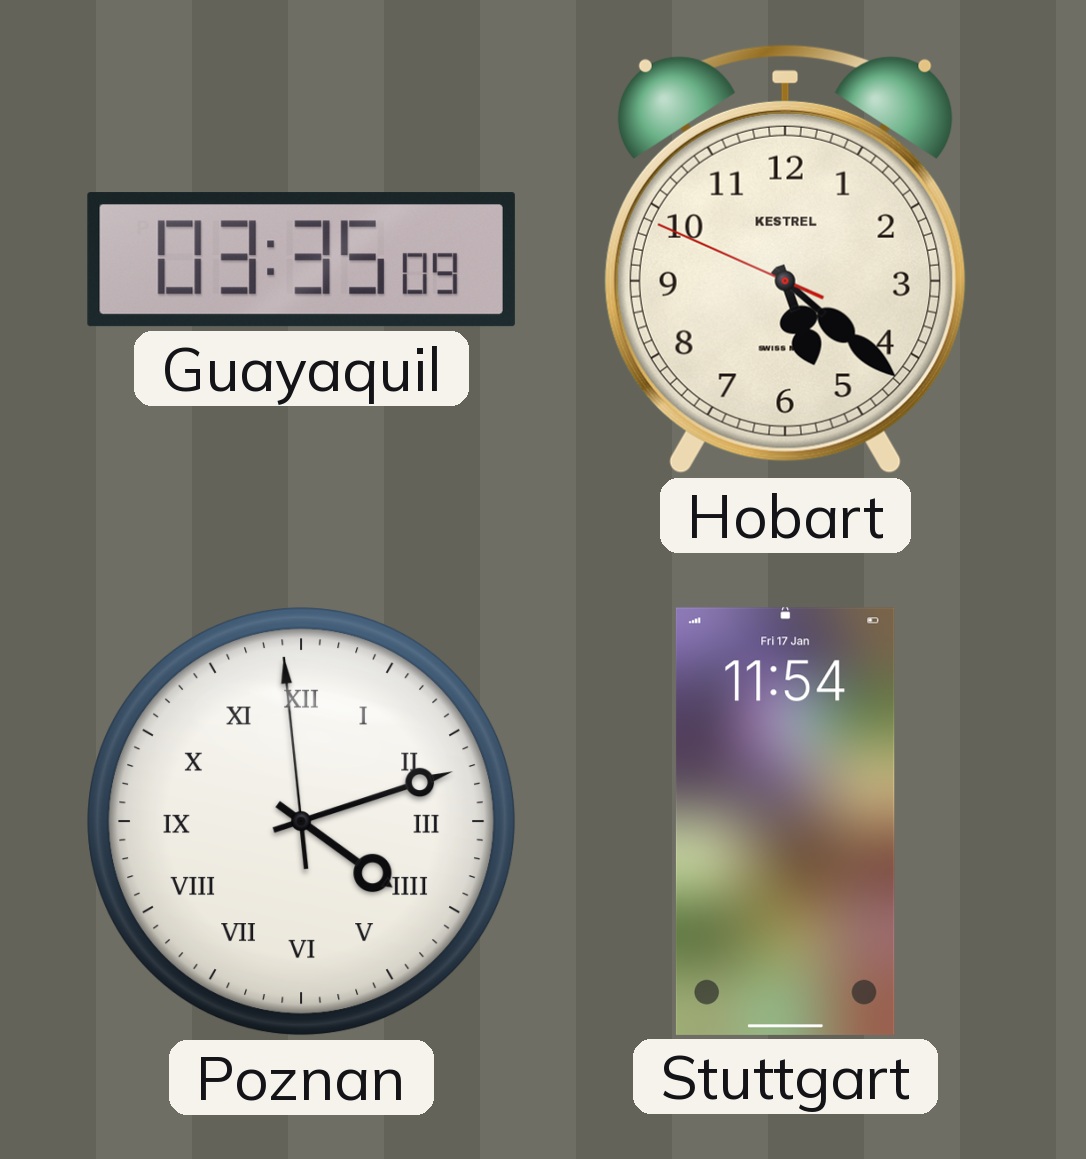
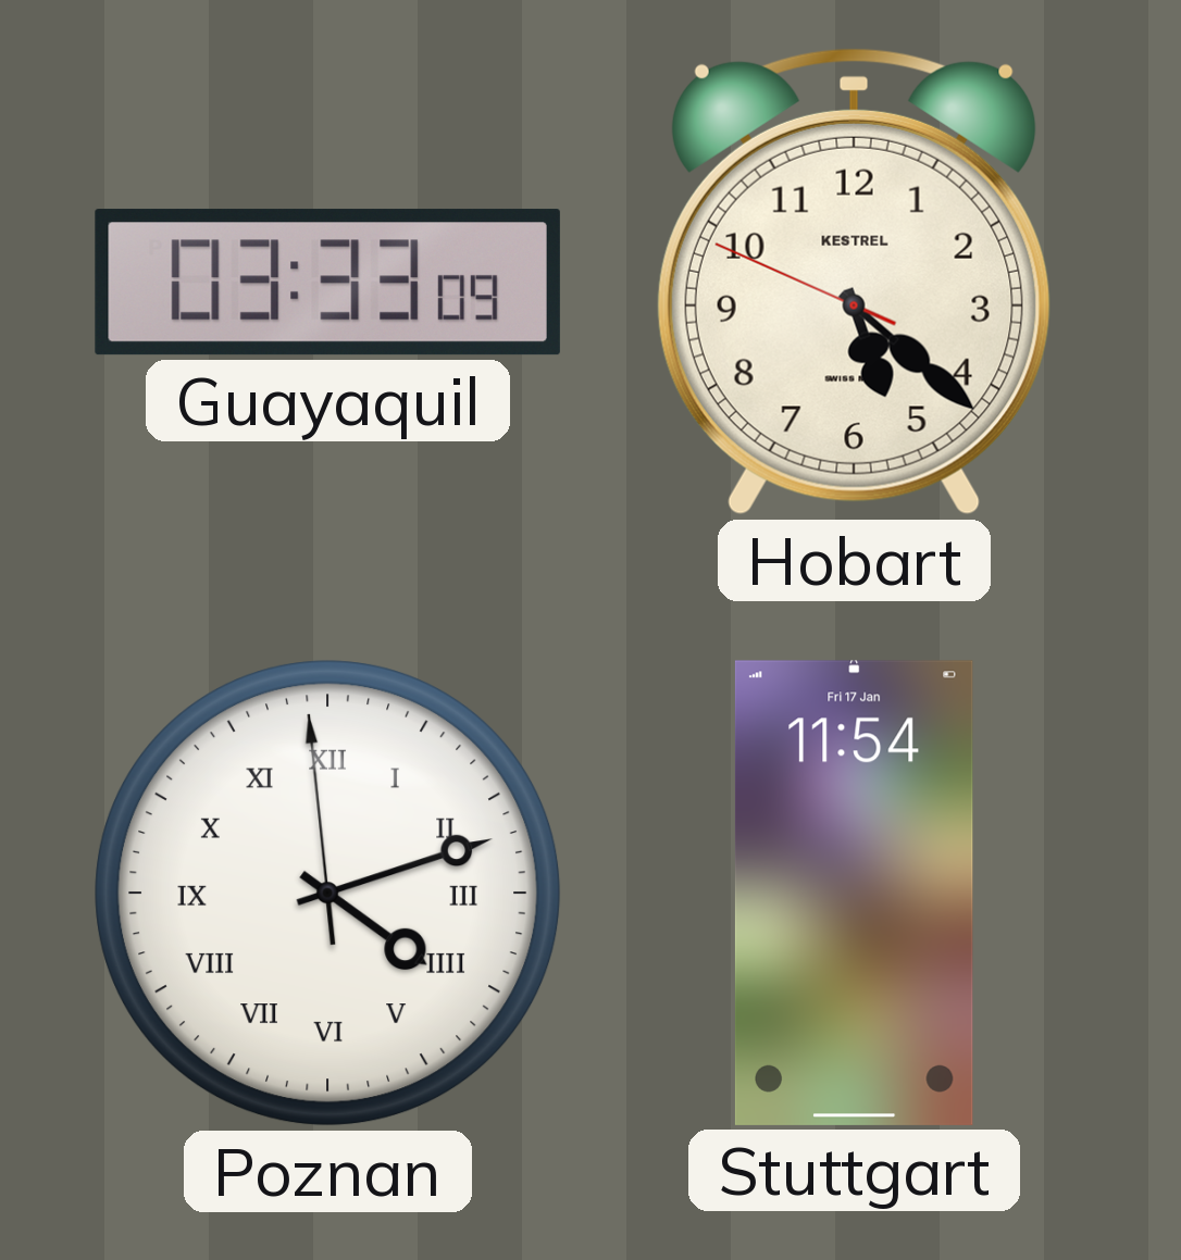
Guayaquil: 03:35 -> 03:33
